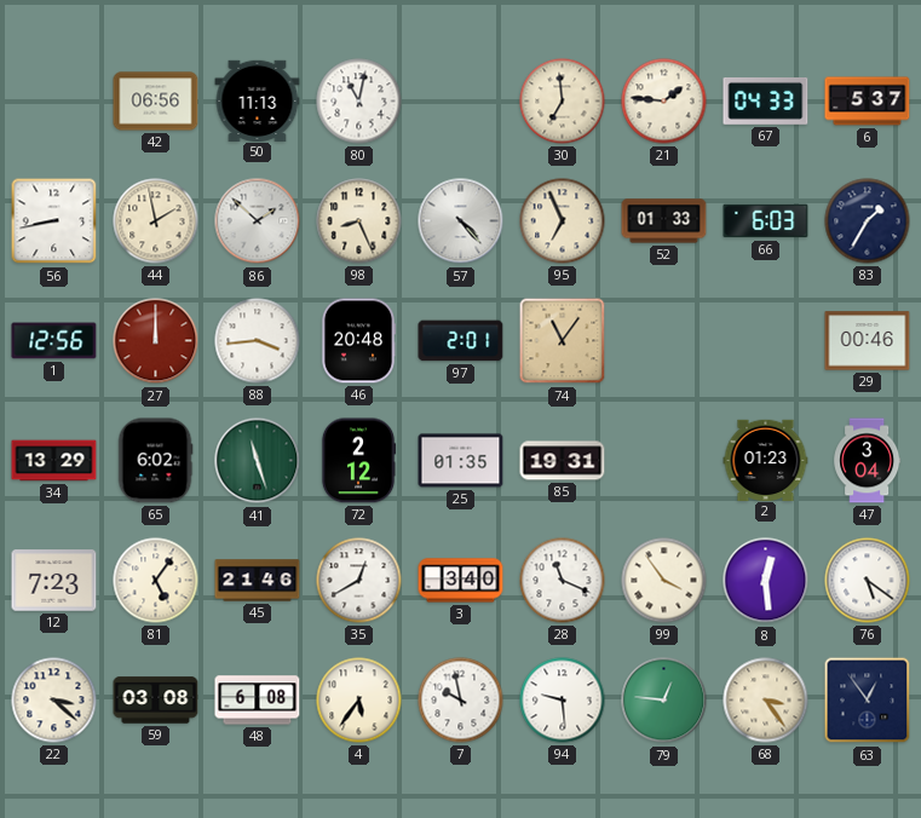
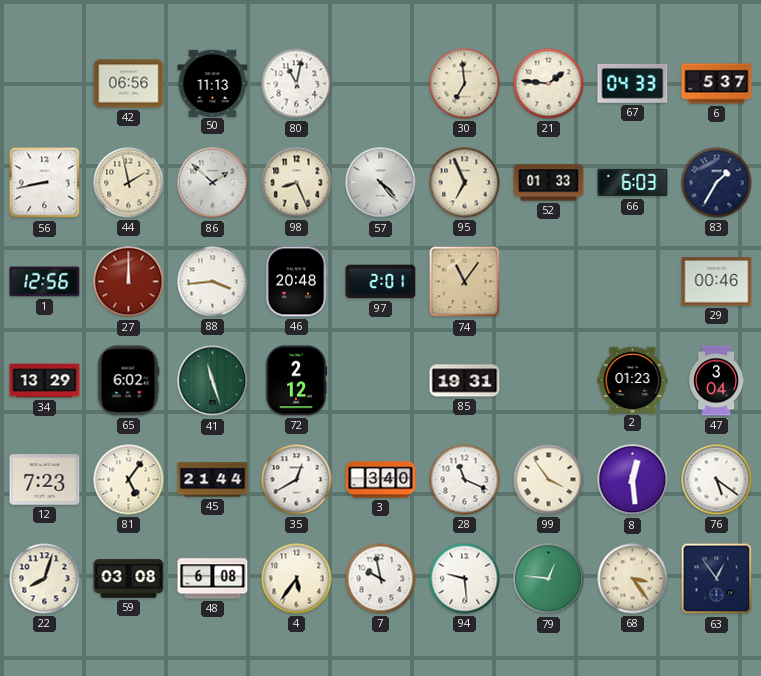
25: 01:35 -> none
45: 21:46 -> 21:44
22: 3:22 -> 8:03
